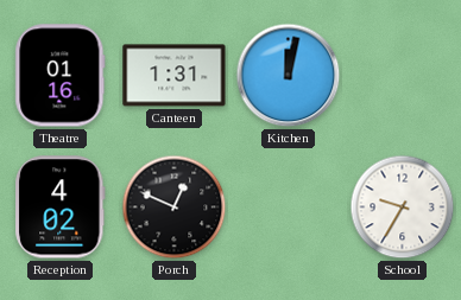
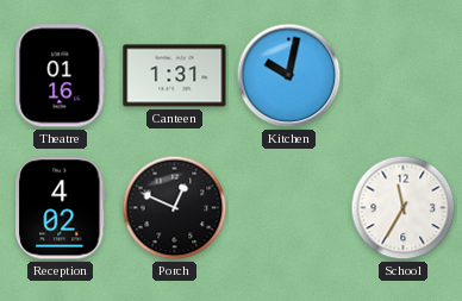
Kitchen: 12:02 -> 10:02
School: 9:35 -> 11:35
